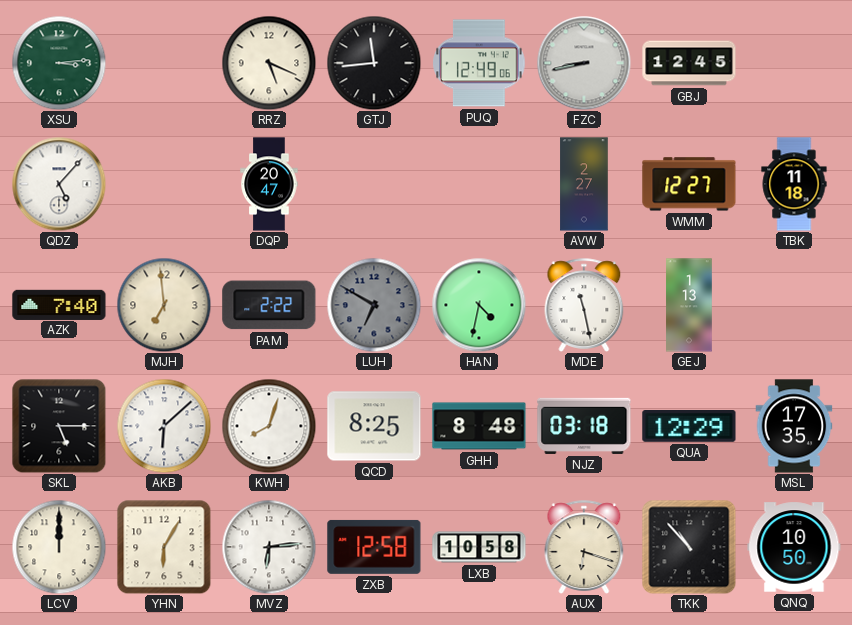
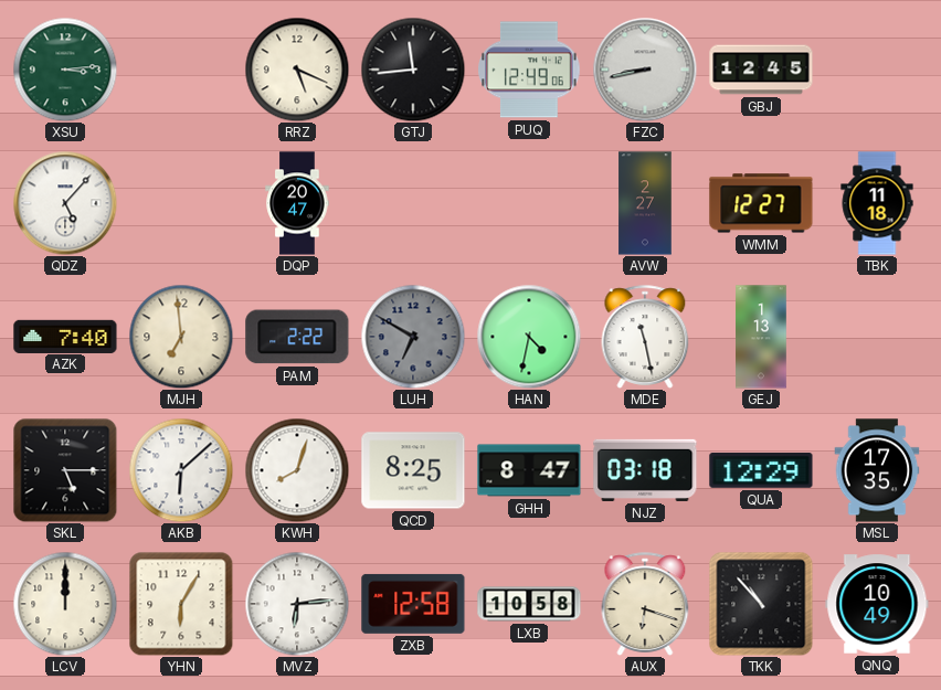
GHH: 8:48 -> 8:47
QNQ: 10:50 -> 10:49
